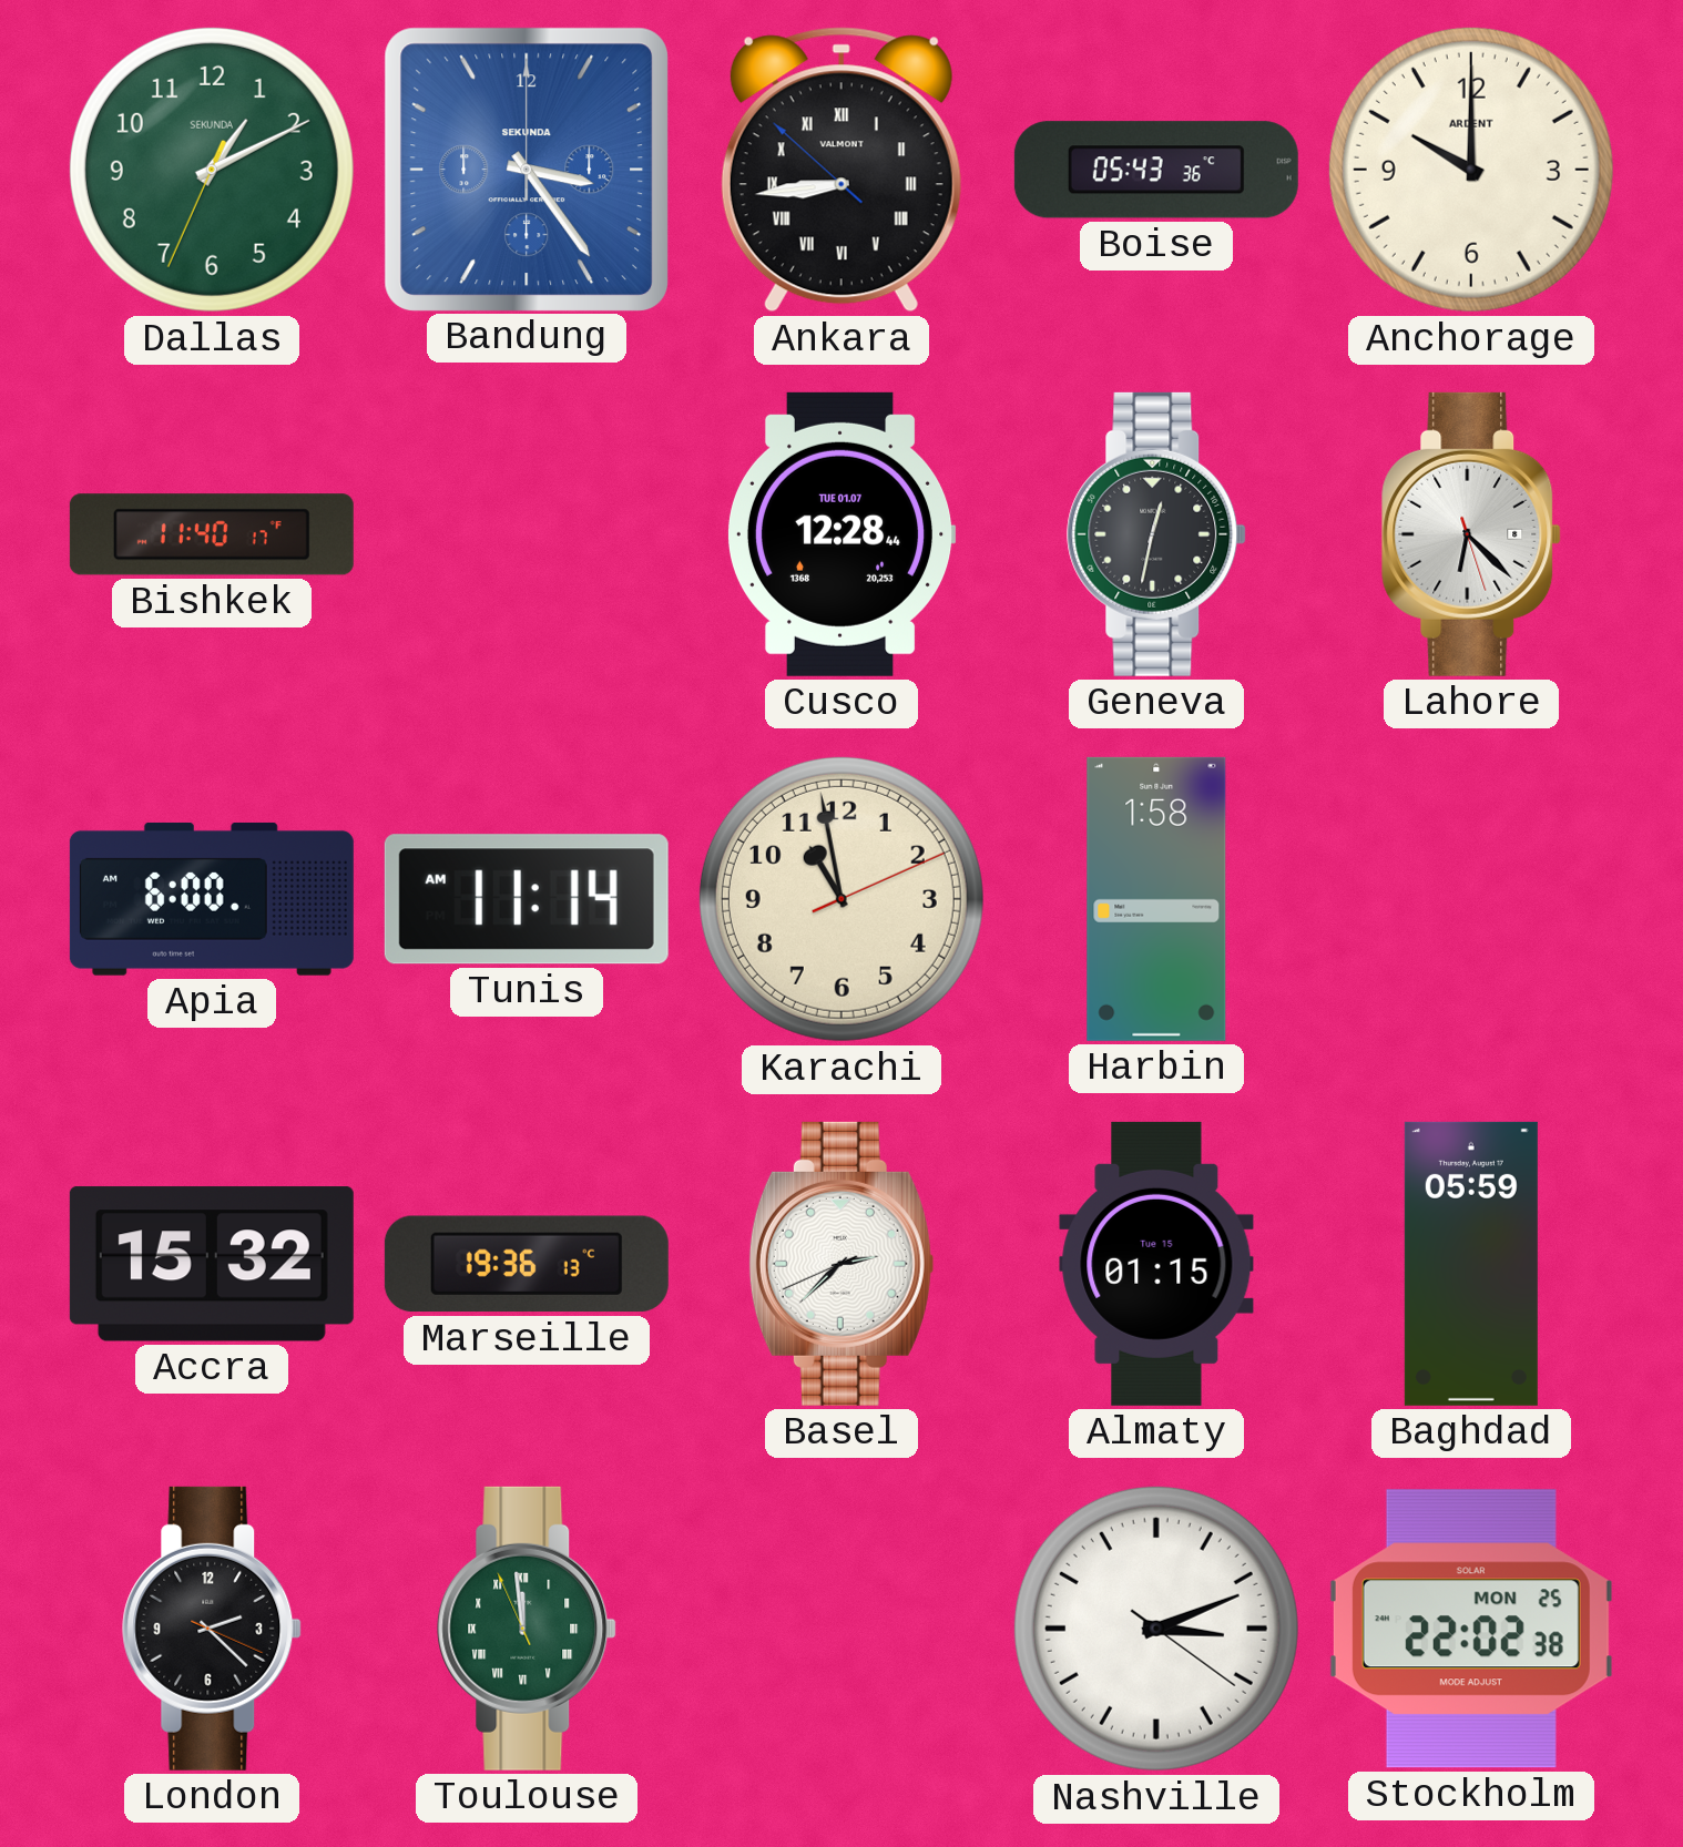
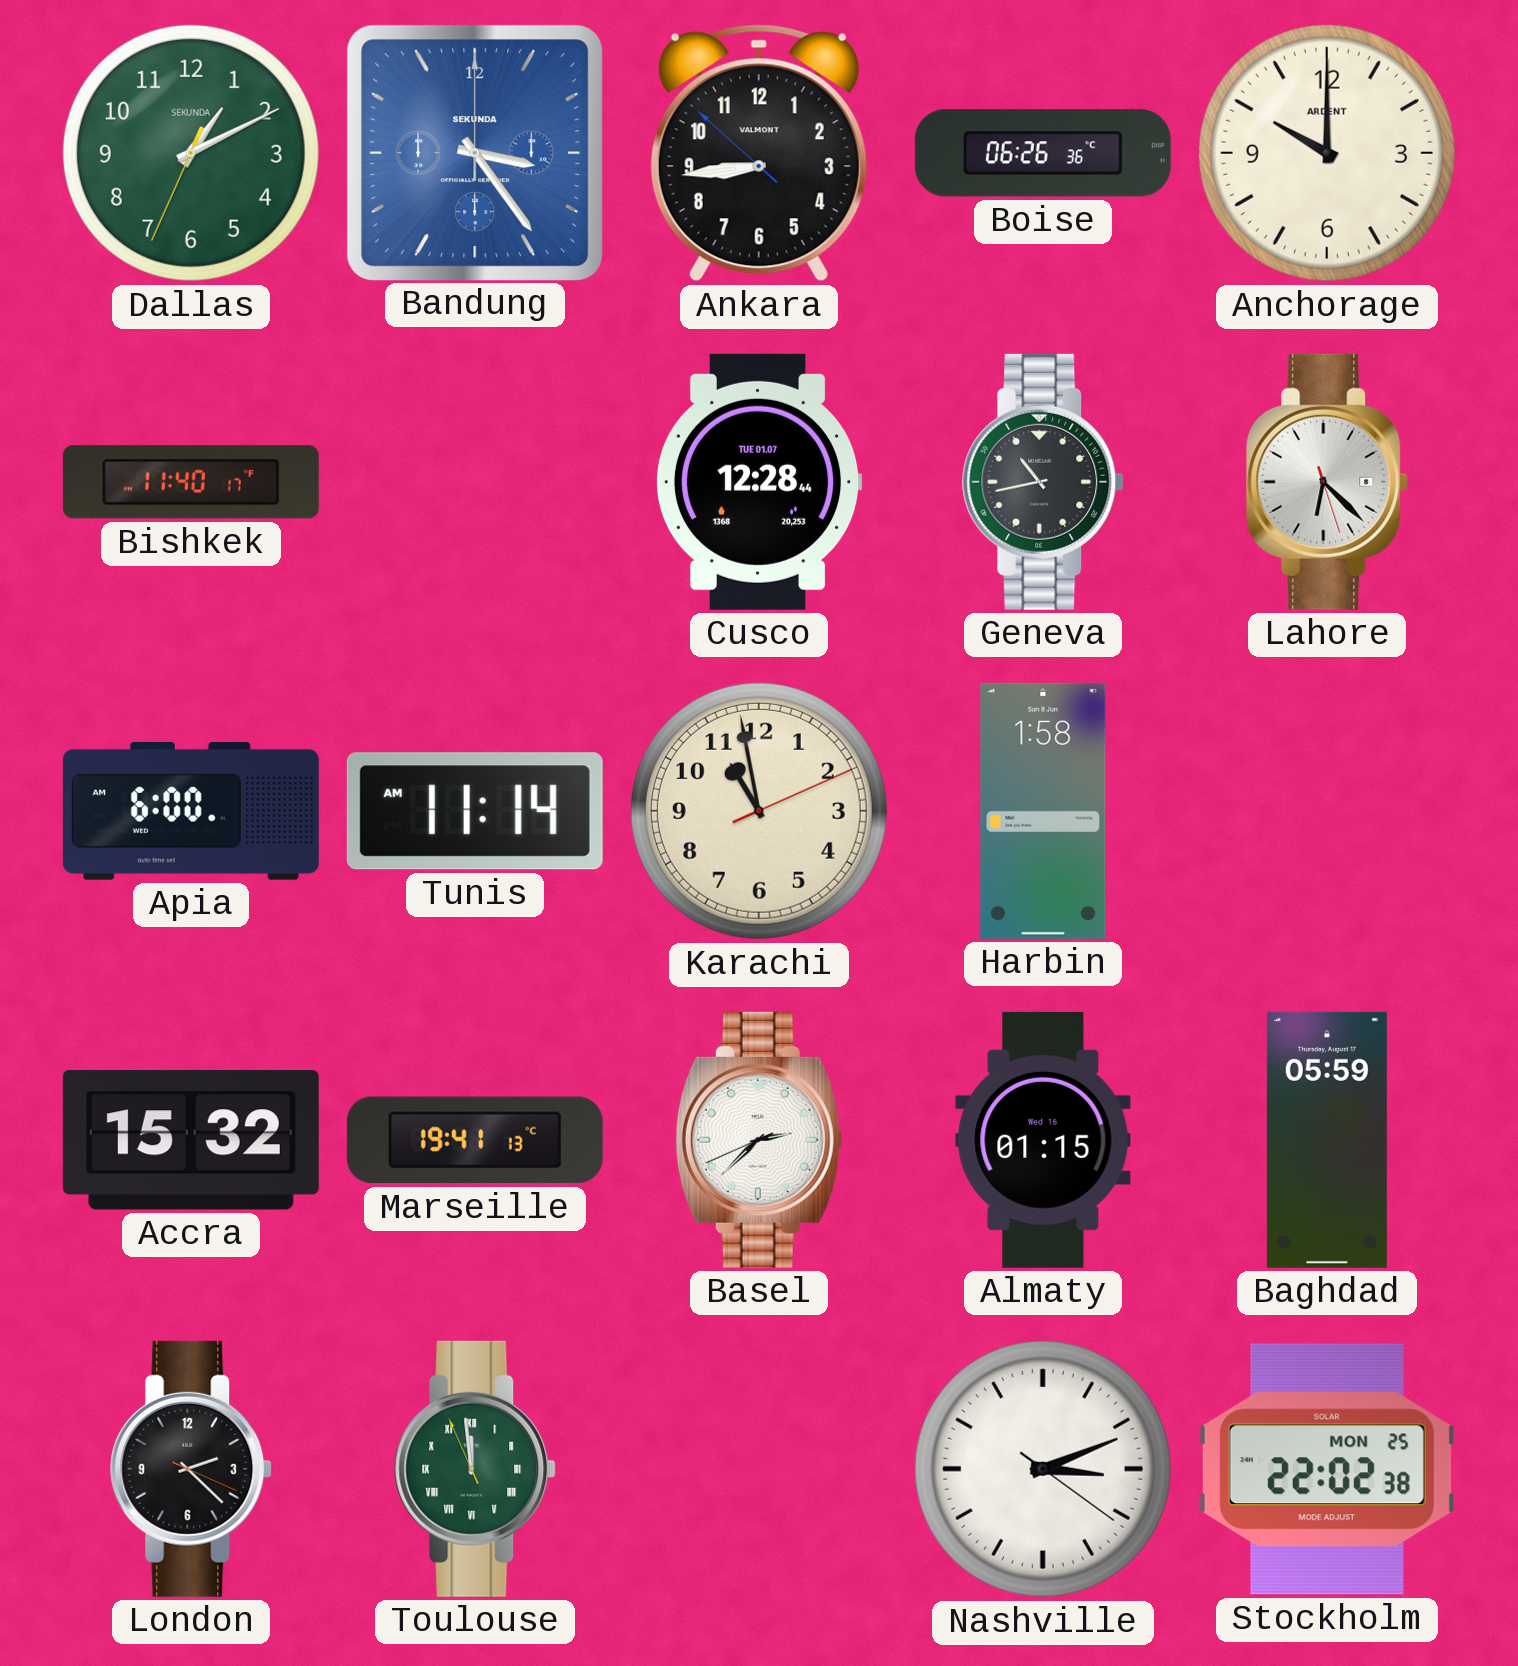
Ankara numerals: Roman -> Arabic
Boise: 05:43 -> 06:26
Geneva: 12:32 -> 10:43
Marseille: 19:36 -> 19:41
Almaty date: Tue 15 -> Wed 16
